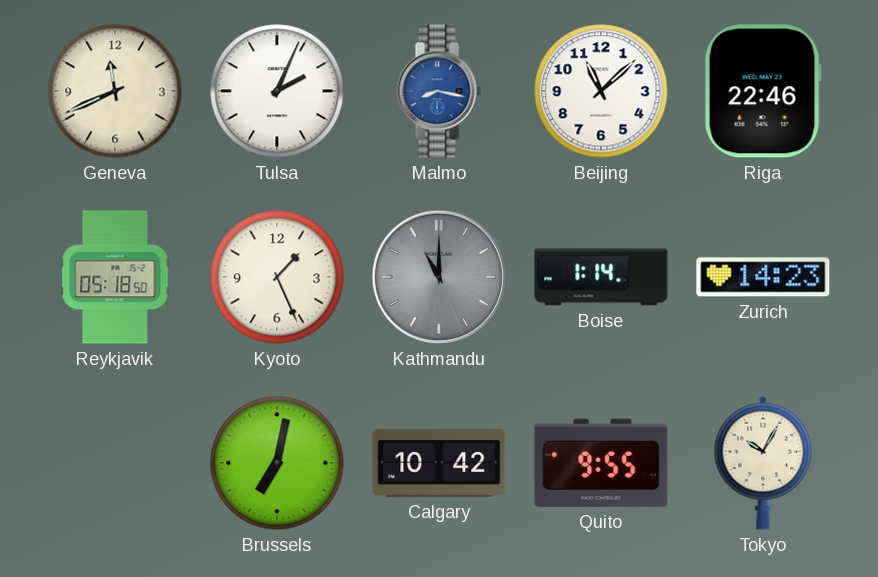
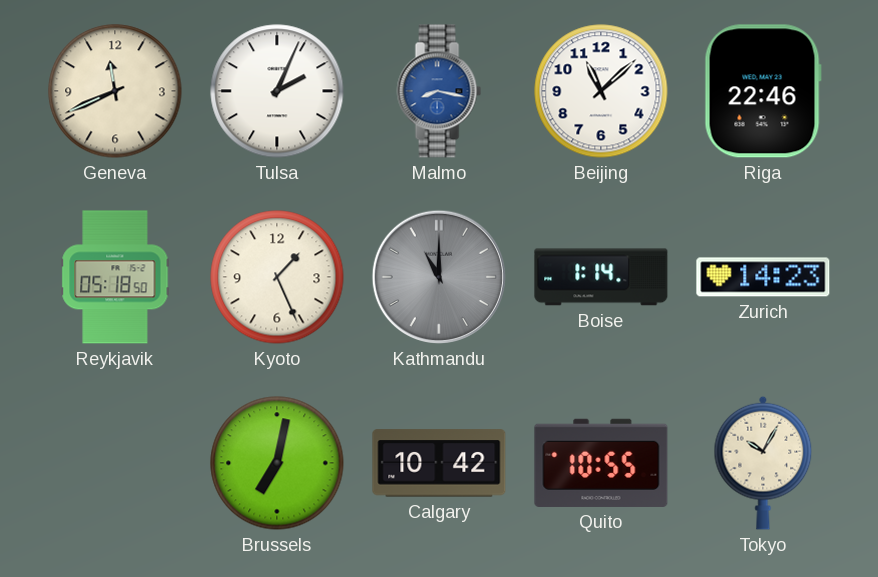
Quito: 9:55 -> 10:55
